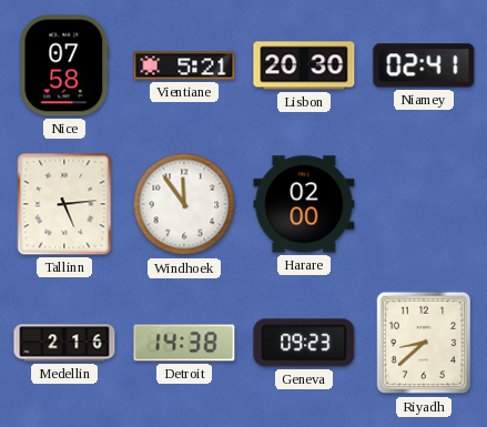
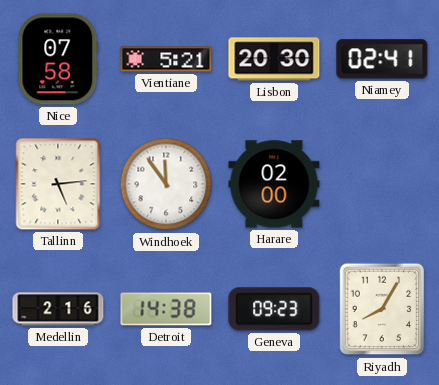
Riyadh: 8:38 -> 8:05
